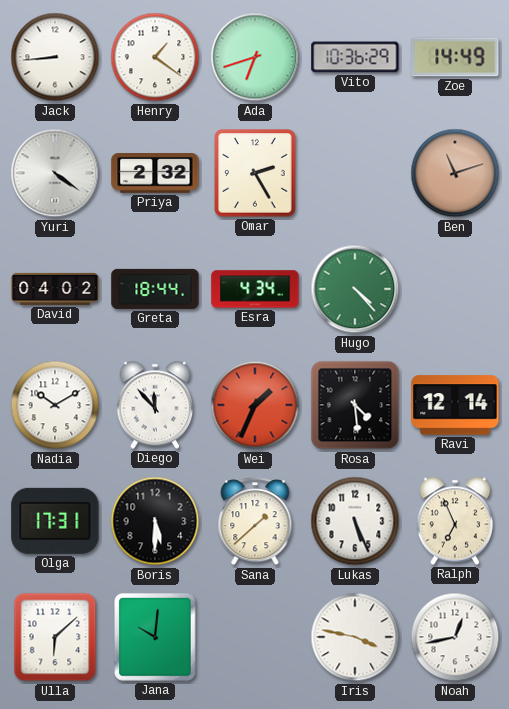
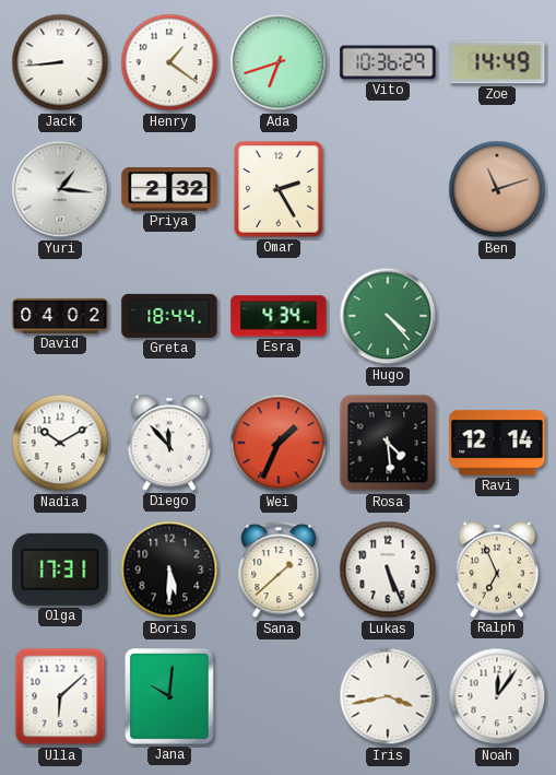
Yuri: 4:21 -> 1:16
Iris: 3:47 -> 3:43
Noah: 12:43 -> 12:06
